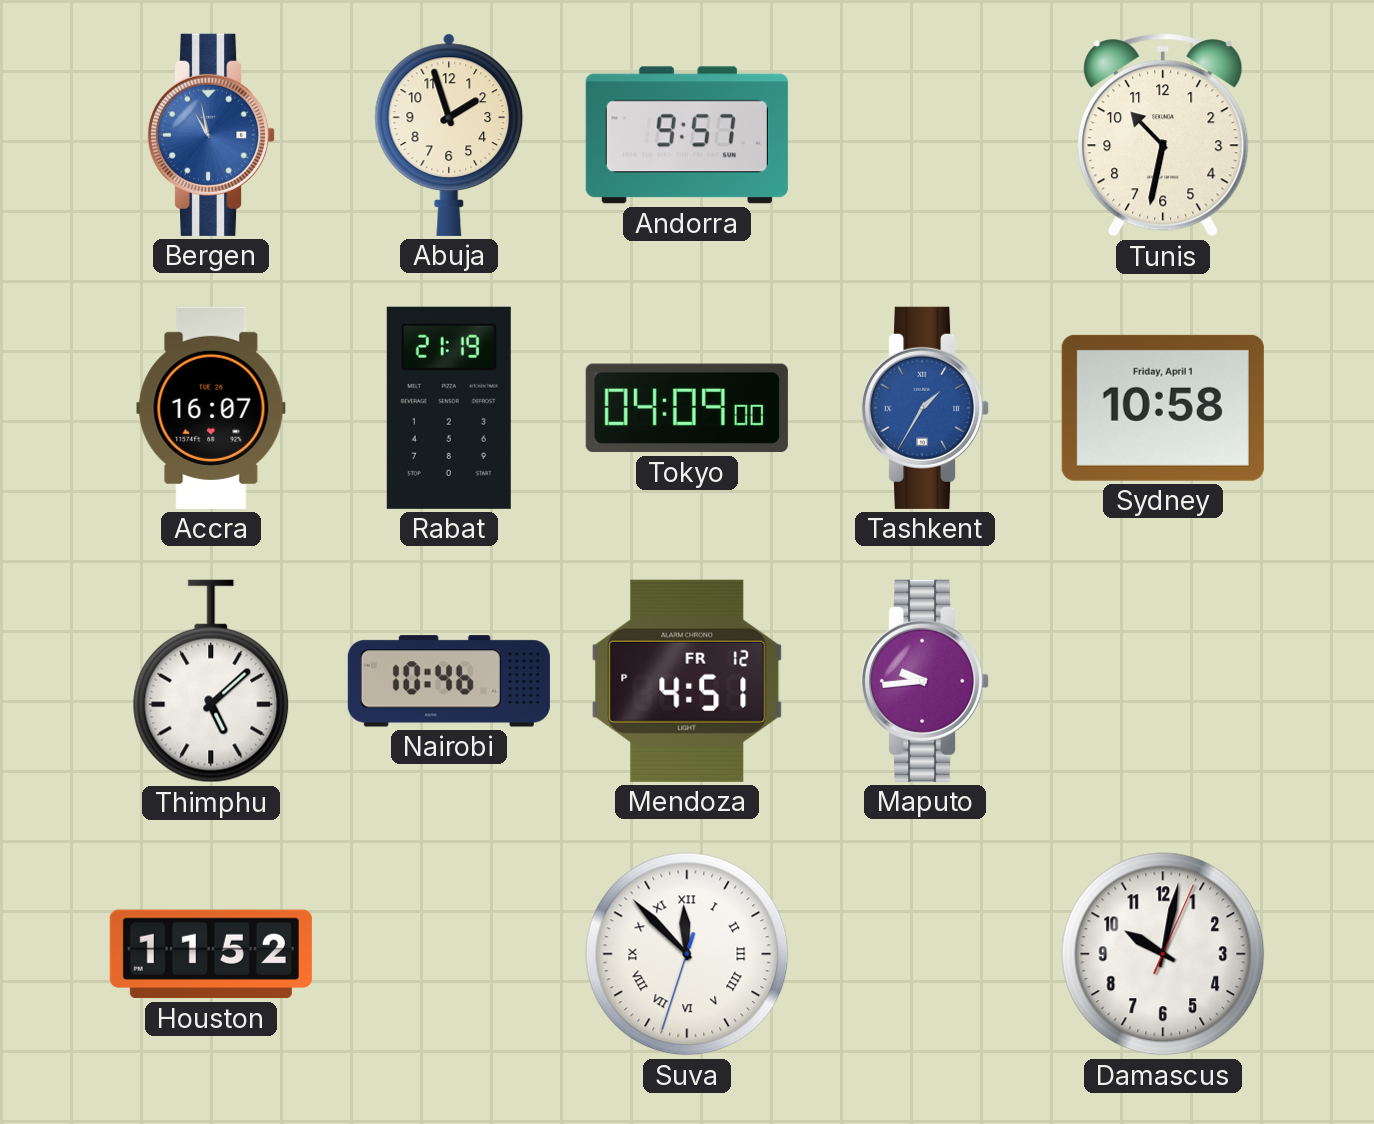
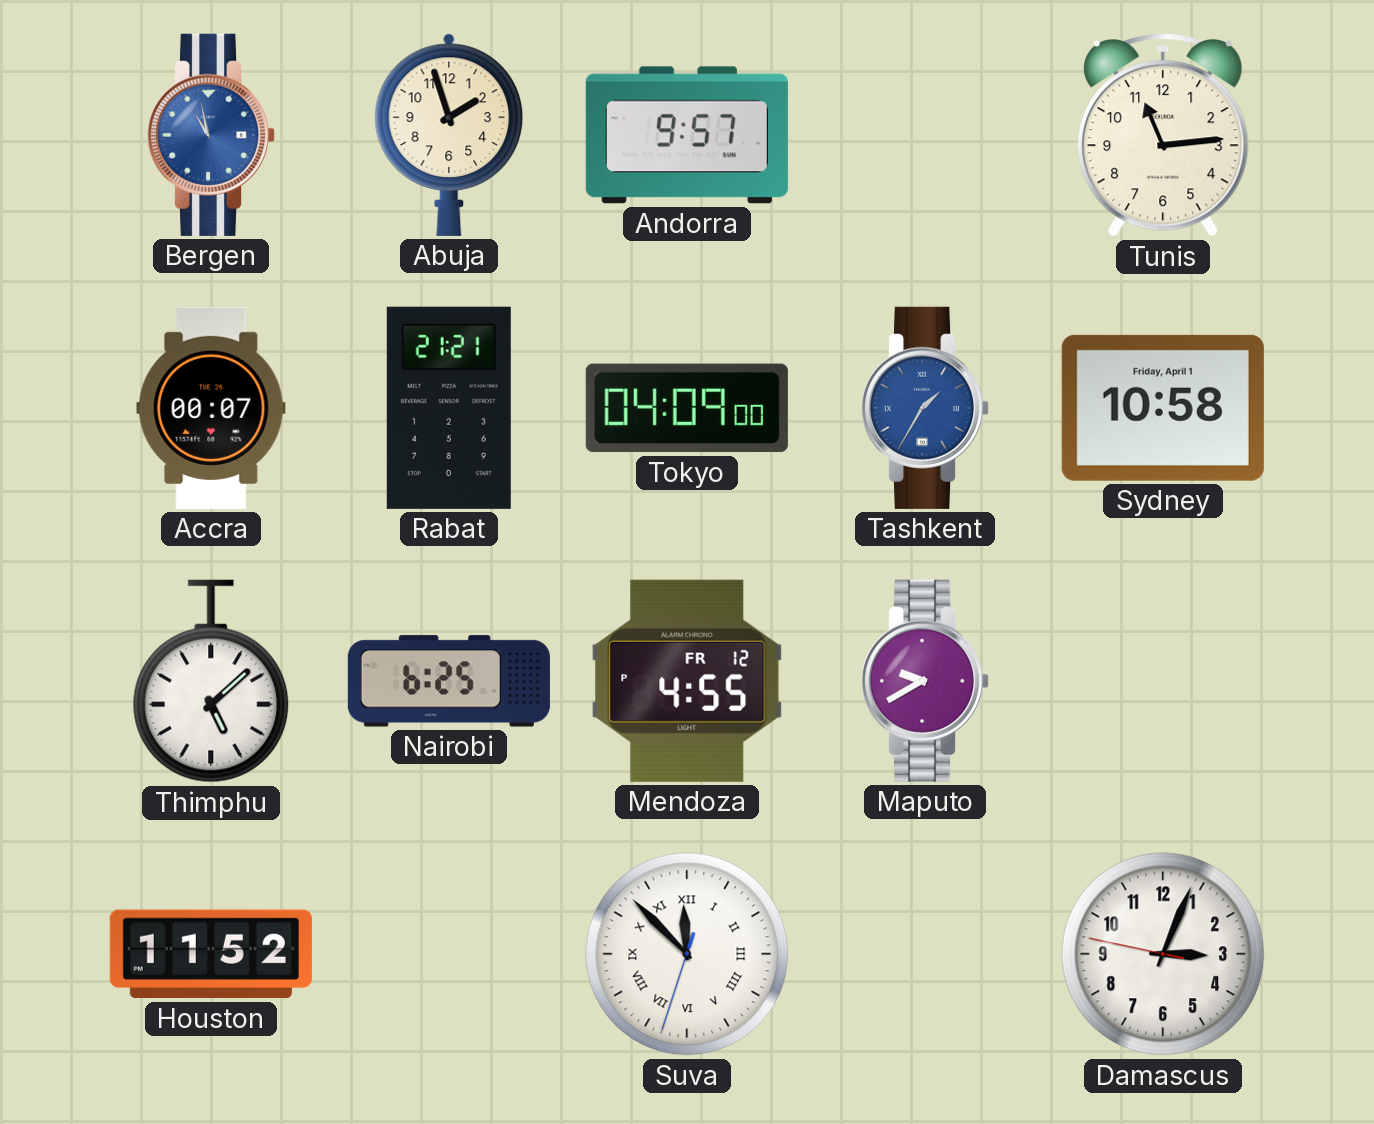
Tunis: 10:32 -> 11:14
Accra: 16:07 -> 00:07
Rabat: 21:19 -> 21:21
Nairobi: 10:46 -> 6:25
Mendoza: 4:51 -> 4:55
Maputo: 9:44 -> 9:40
Damascus: 10:02 -> 3:03
